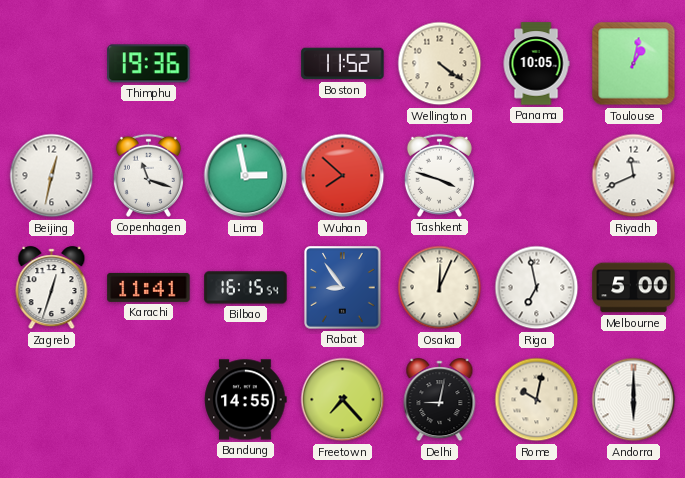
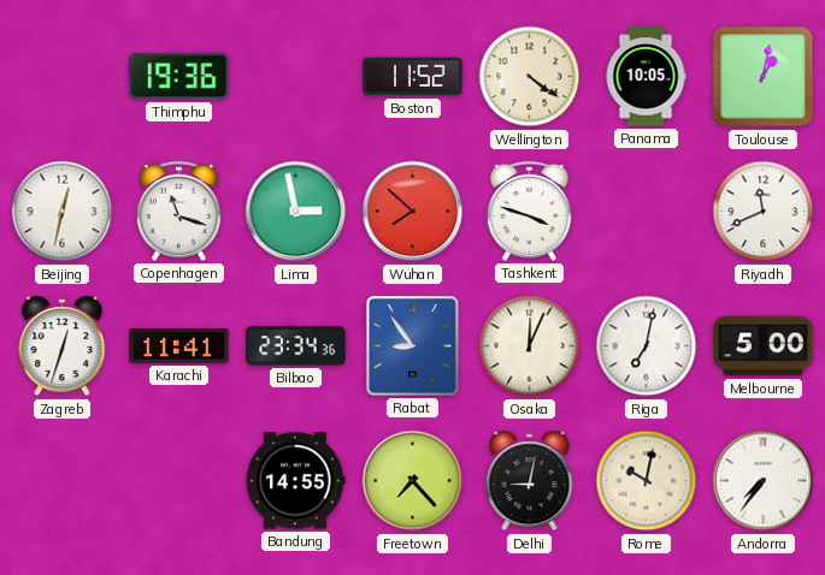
Bilbao: 16:15 -> 23:34
Riga: 6:58 -> 7:02
Andorra: 6:00 -> 7:36
